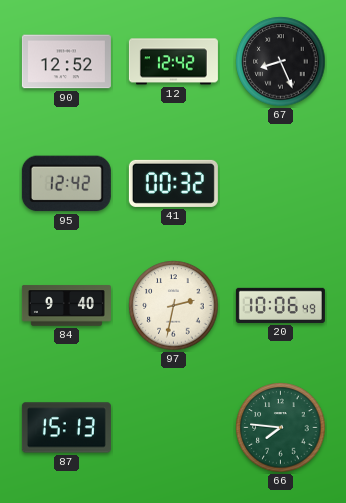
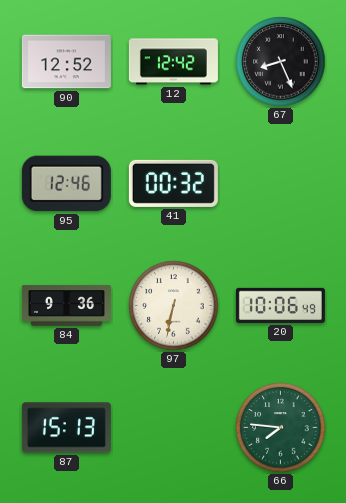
95: 12:42 -> 12:46
84: 9:40 -> 9:36
97: 2:32 -> 6:32
